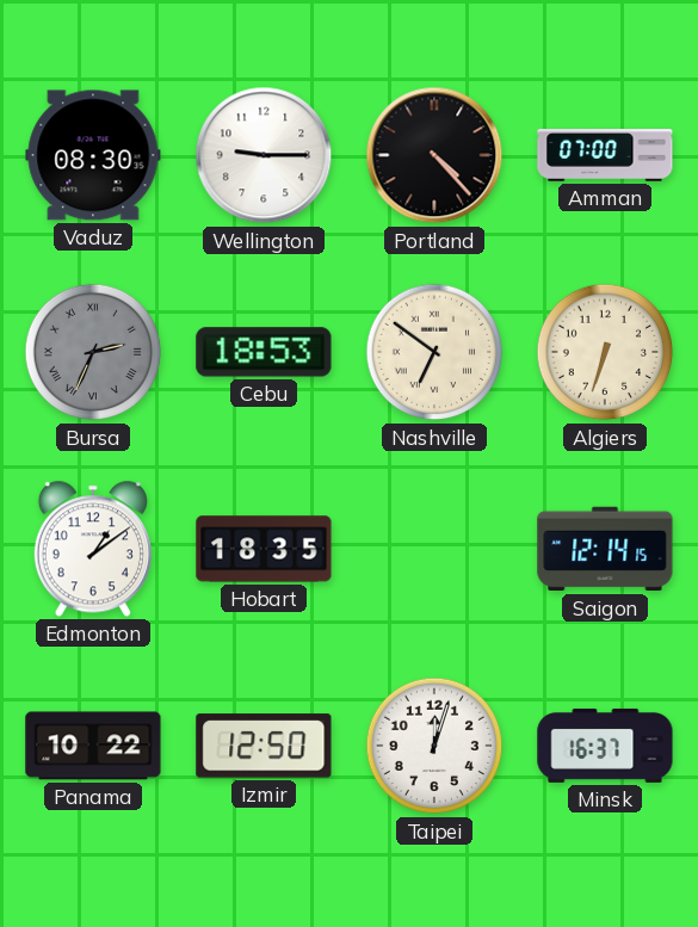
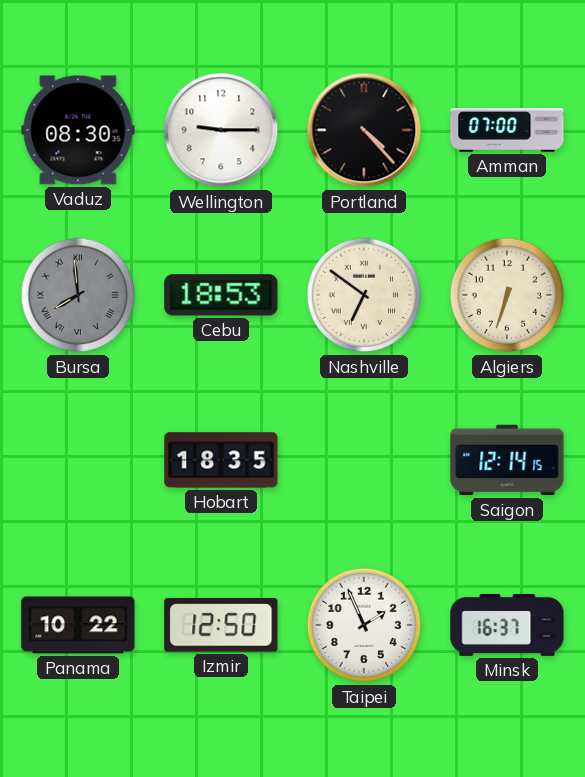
Bursa: 2:34 -> 7:59
Edmonton: 1:09 -> none
Taipei: 12:03 -> 1:56
